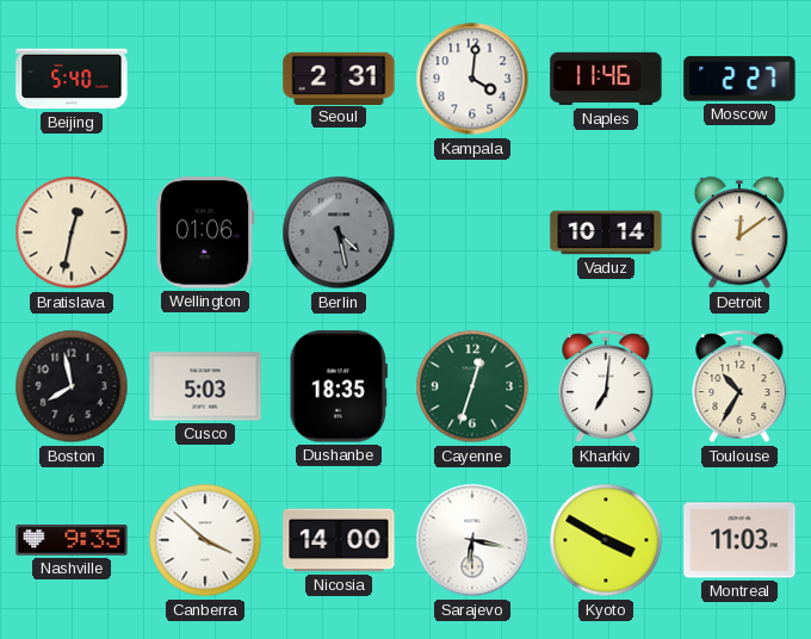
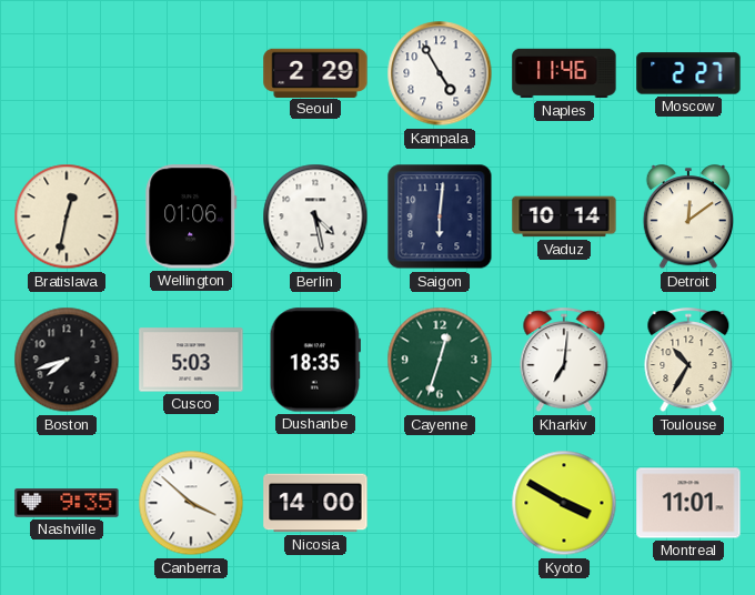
Beijing: 5:40 -> none
Seoul: 2:31 -> 2:29
Kampala: 4:01 -> 4:55
Berlin dial: grey -> white
Saigon: none -> 6:01
Boston: 7:58 -> 7:42
Sarajevo: 6:17 -> none
Montreal: 11:03 -> 11:01
